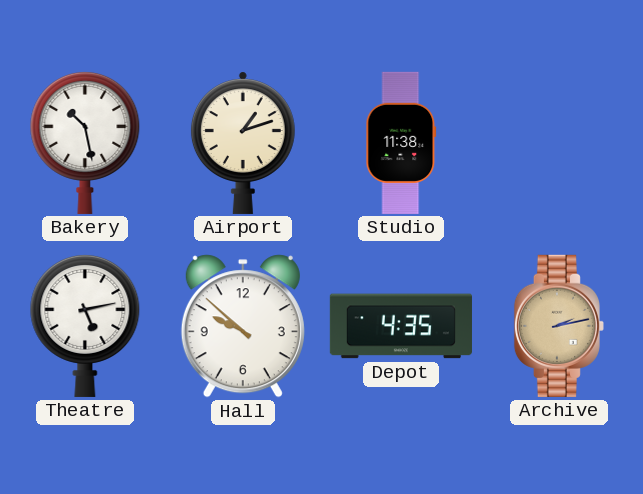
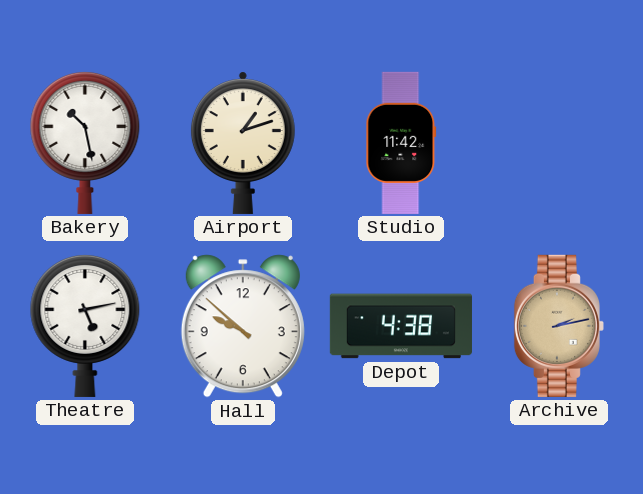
Studio: 11:38 -> 11:42
Depot: 4:35 -> 4:38
